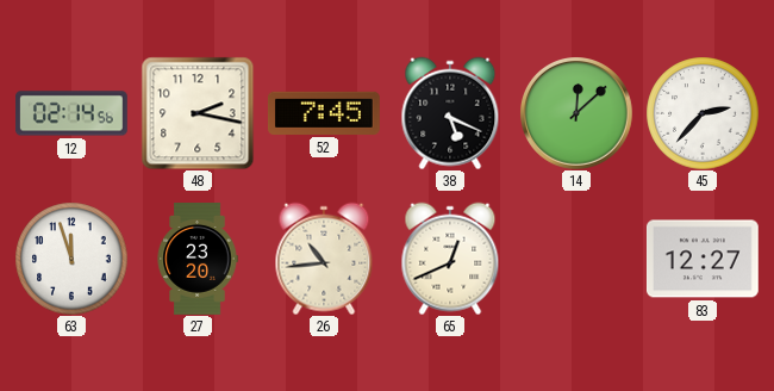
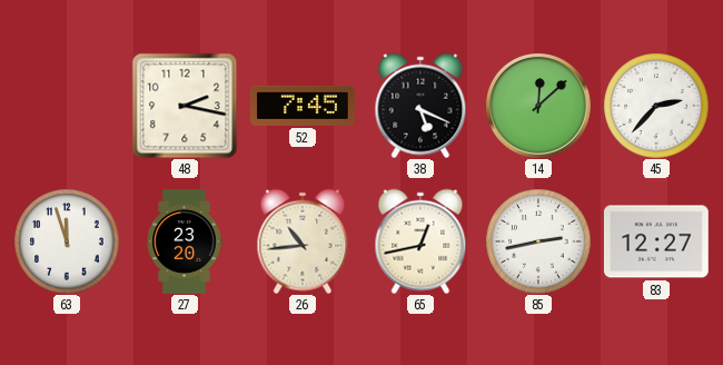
12: 02:14 -> none
65: 12:41 -> 12:43
85: none -> 2:43
